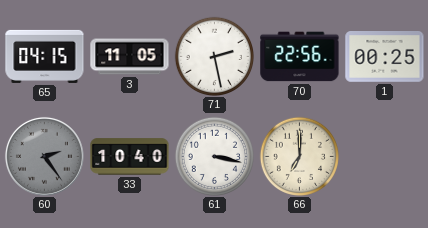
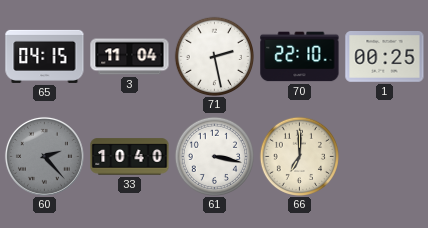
3: 11:05 -> 11:04
70: 22:56 -> 22:10
60: 2:24 -> 2:23
